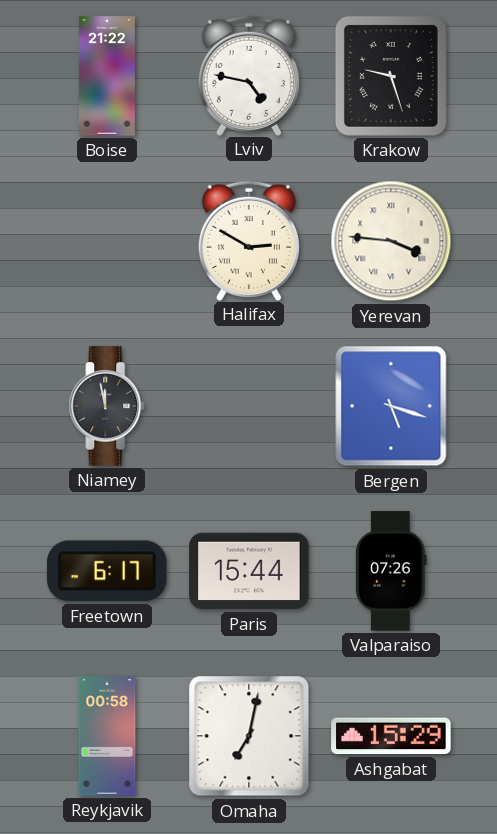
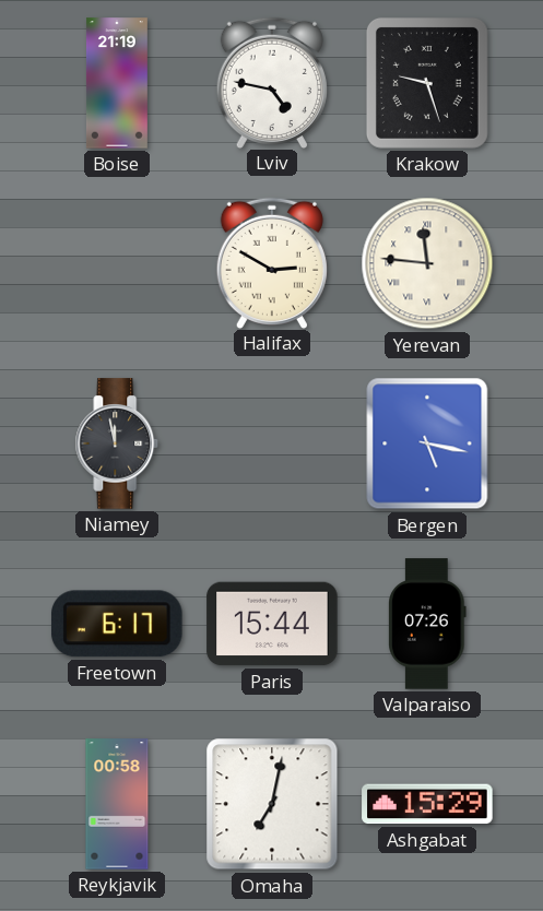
Boise: 21:22 -> 21:19
Yerevan: 3:46 -> 11:46
Bergen: 5:18 -> 5:17
